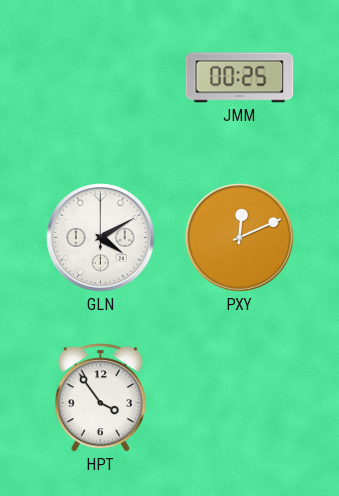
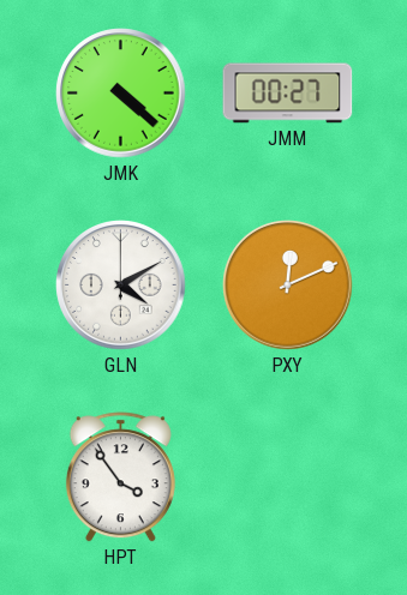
JMK: none -> 4:22
JMM: 00:25 -> 00:27
